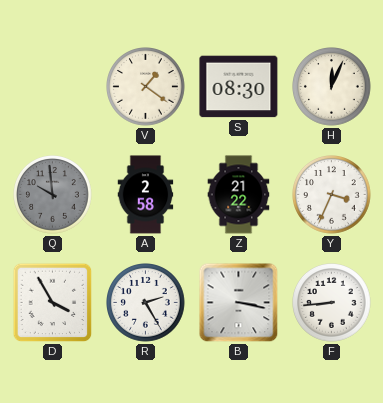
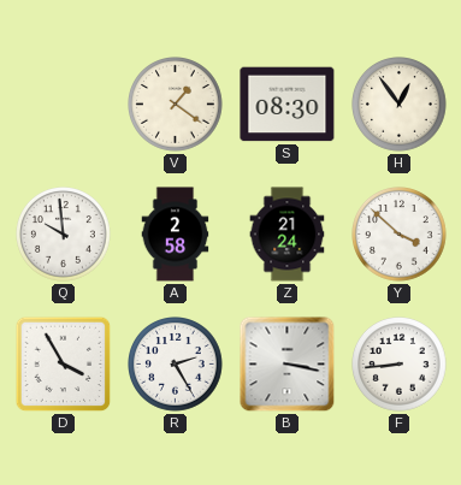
H: 12:04 -> 12:54
Q dial: grey -> white
Z: 21:22 -> 21:24
Y: 3:34 -> 3:52
